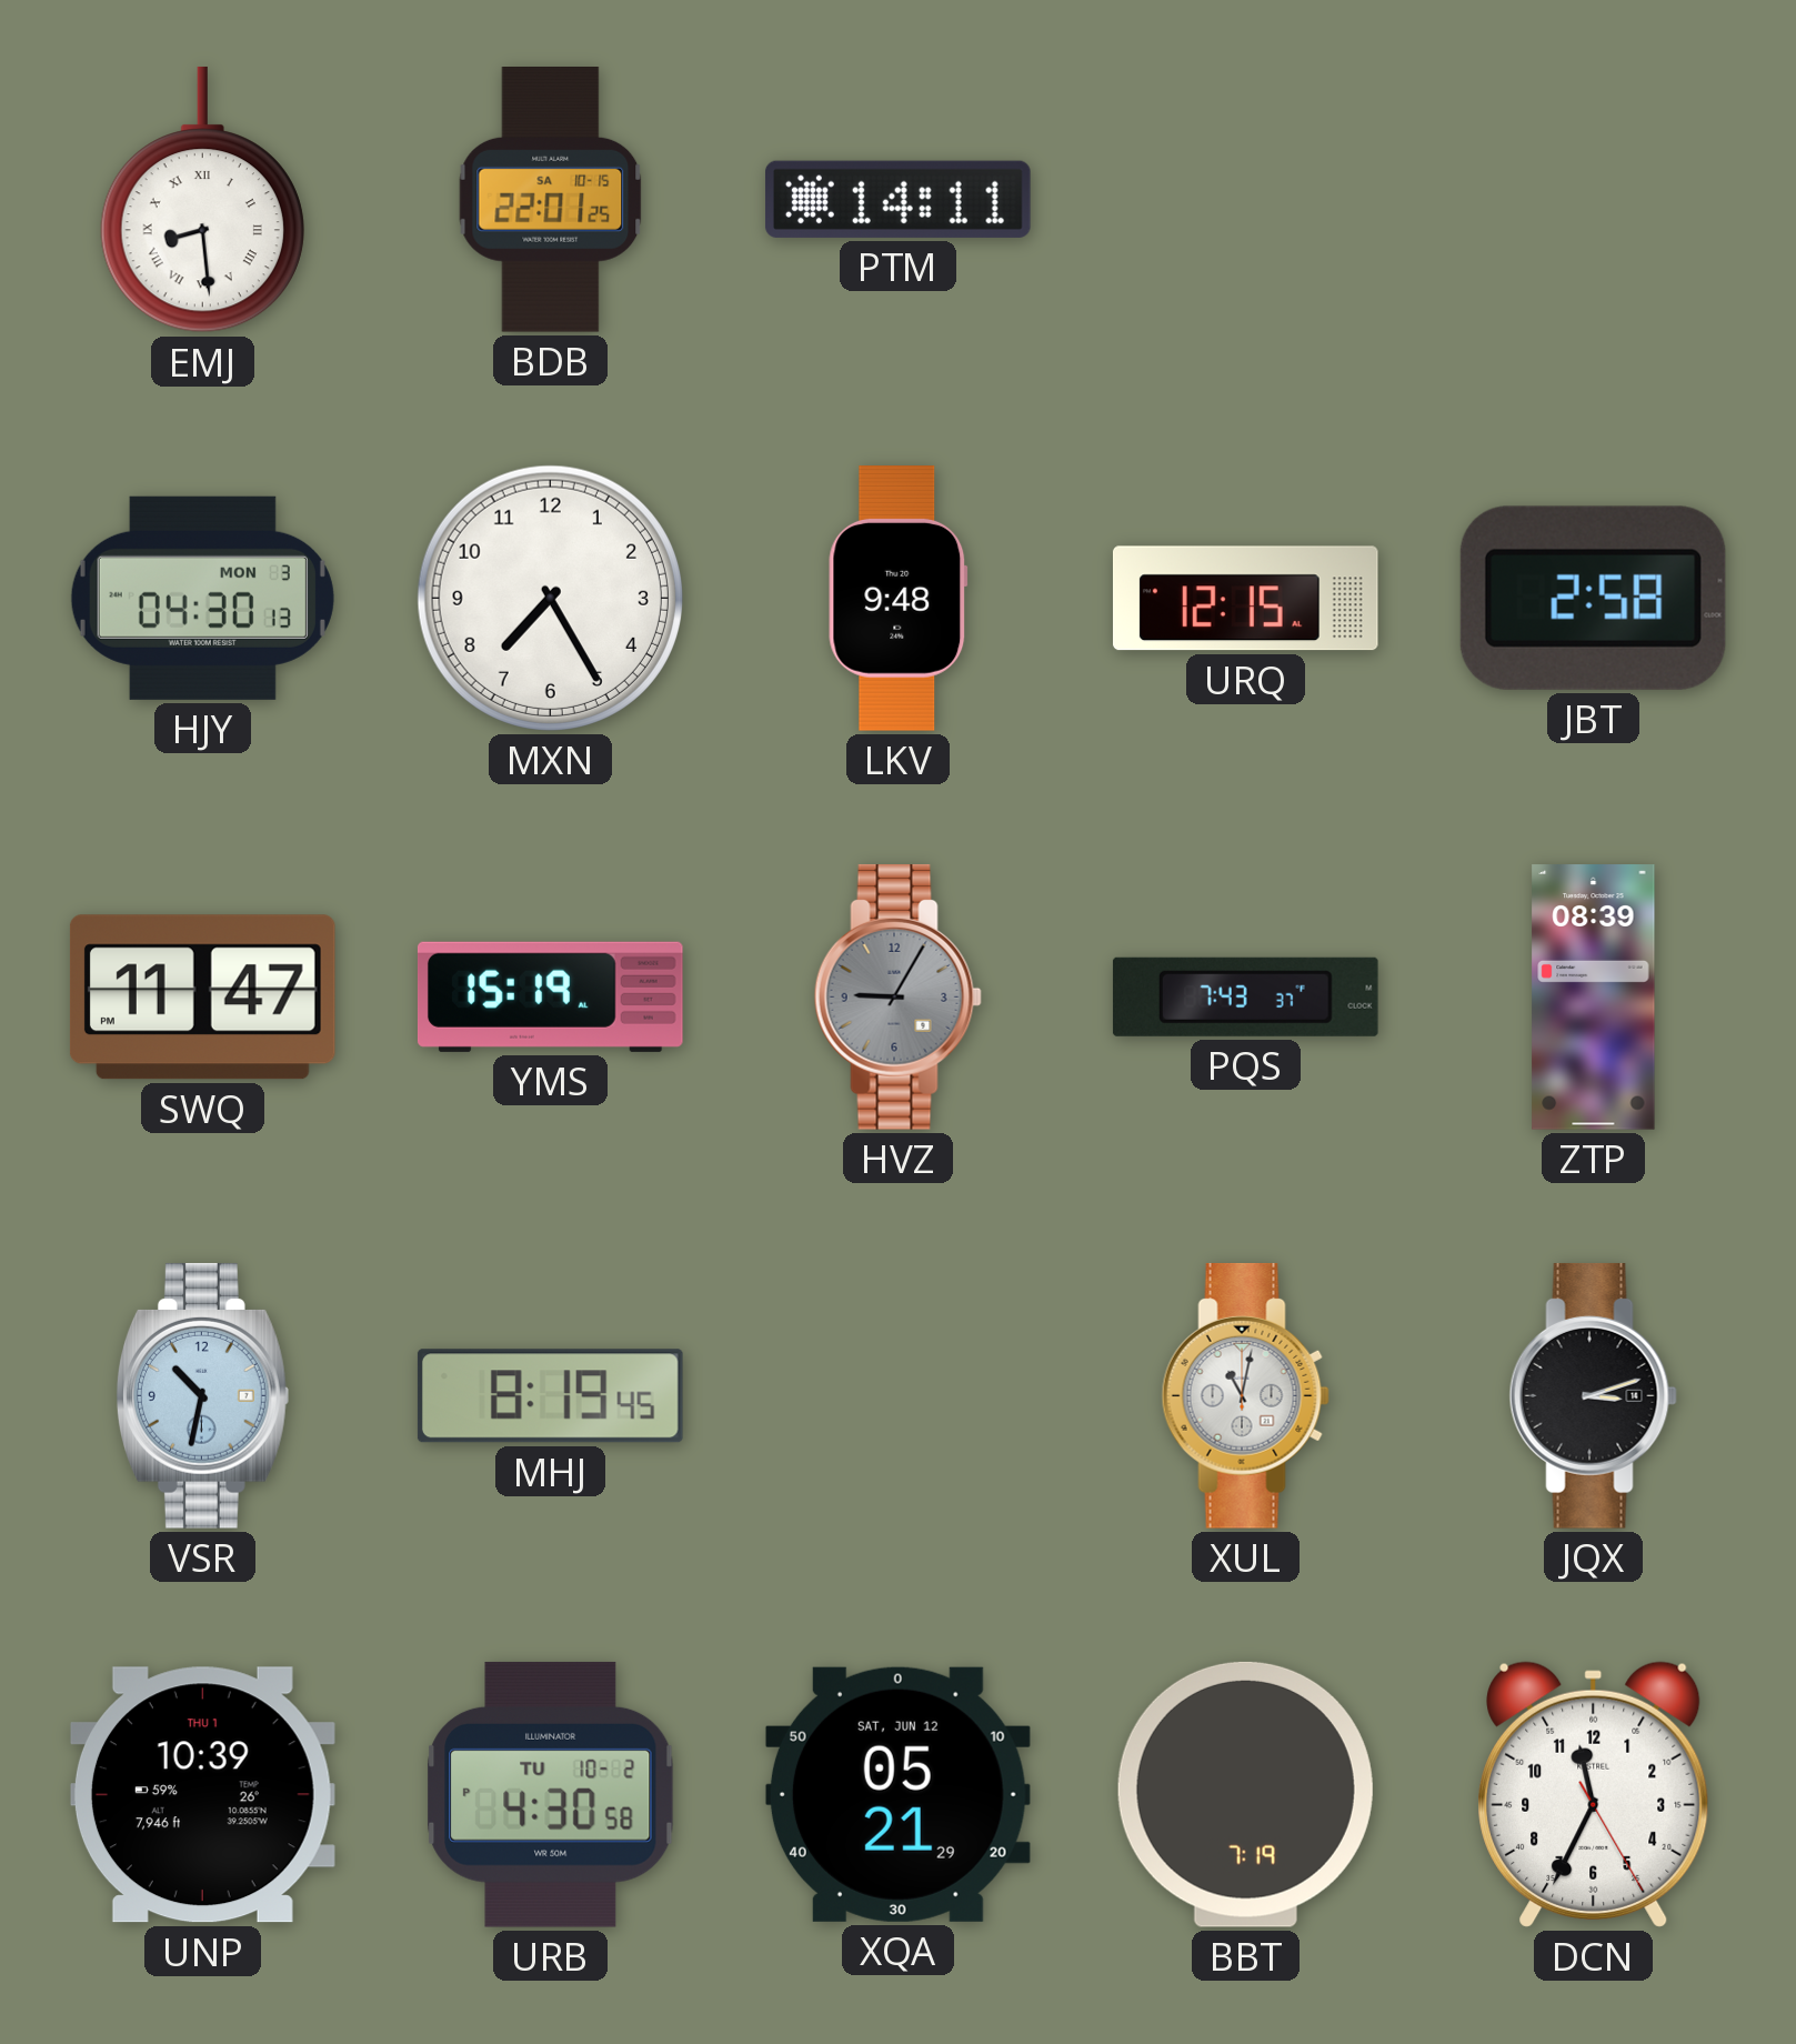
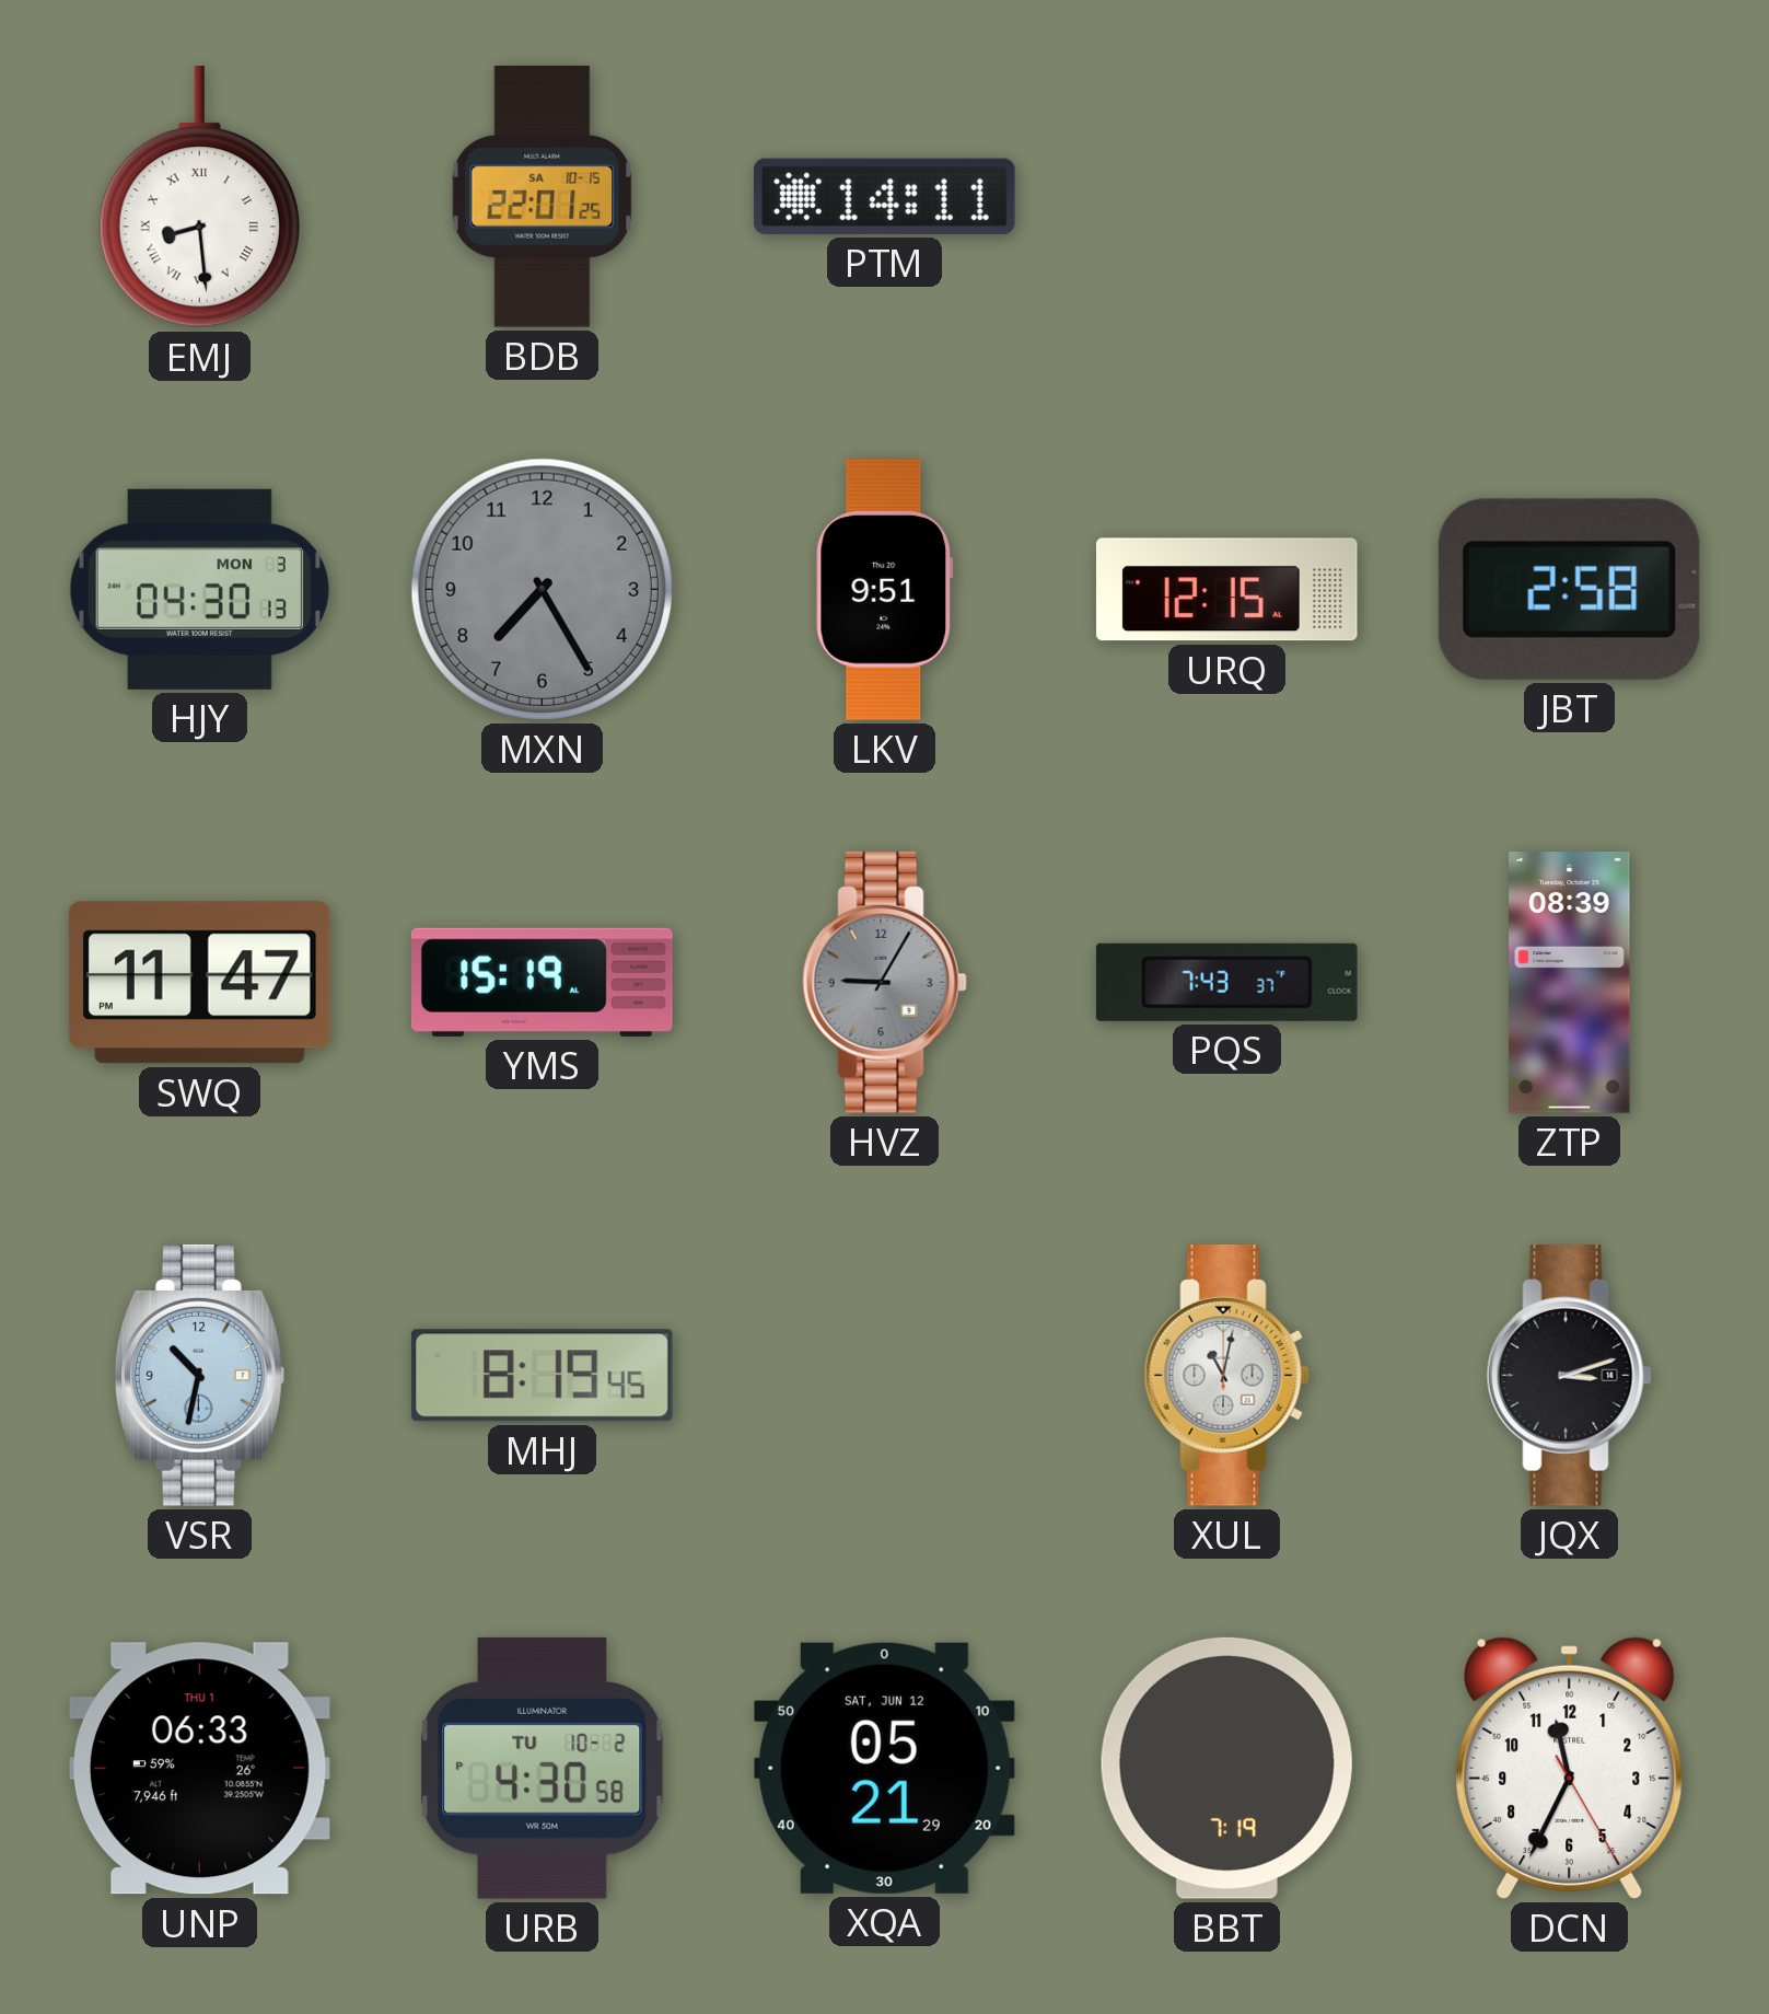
MXN dial: white -> grey
LKV: 9:48 -> 9:51
UNP: 10:39 -> 06:33
